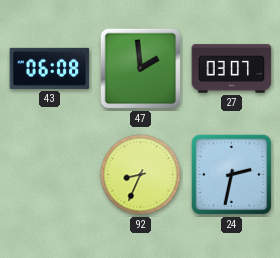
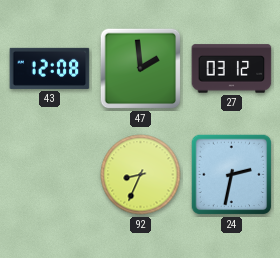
43: 06:08 -> 12:08
27: 03:07 -> 03:12
